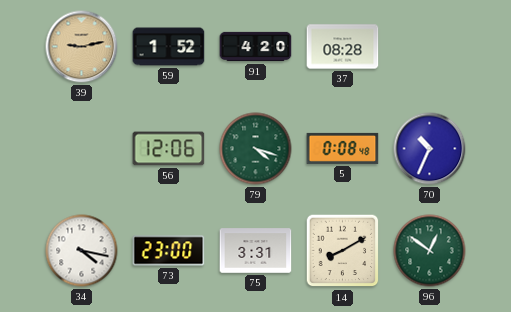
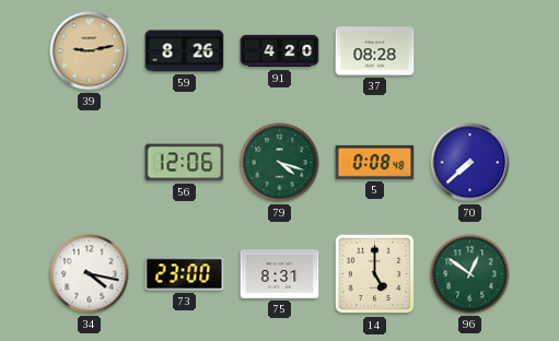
59: 1:52 -> 8:26
70: 10:34 -> 7:38
75: 3:31 -> 8:31
14: 8:10 -> 5:00
